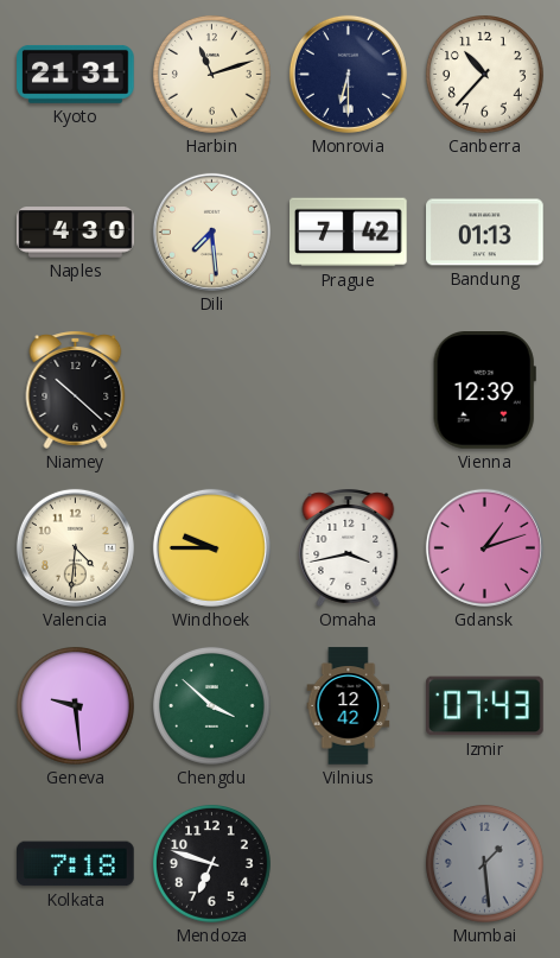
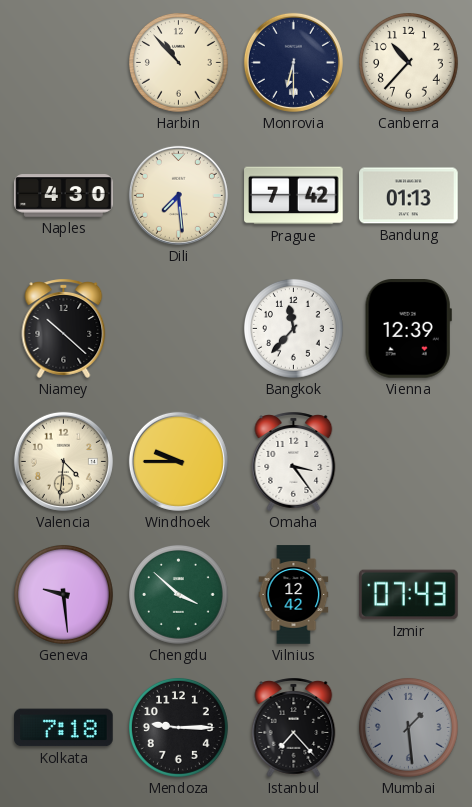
Kyoto: 21:31 -> none
Harbin: 11:12 -> 10:53
Bangkok: none -> 11:37
Omaha: 3:43 -> 3:24
Gdansk: 1:12 -> none
Mendoza: 6:48 -> 9:15
Istanbul: none -> 7:23
